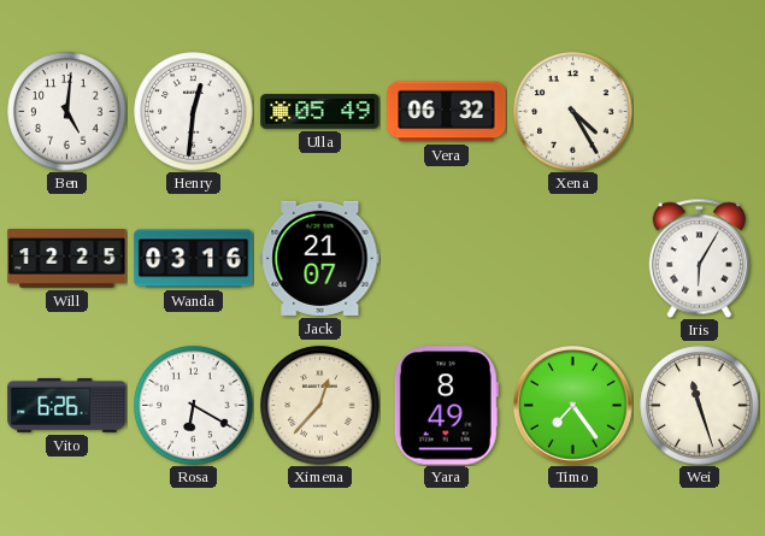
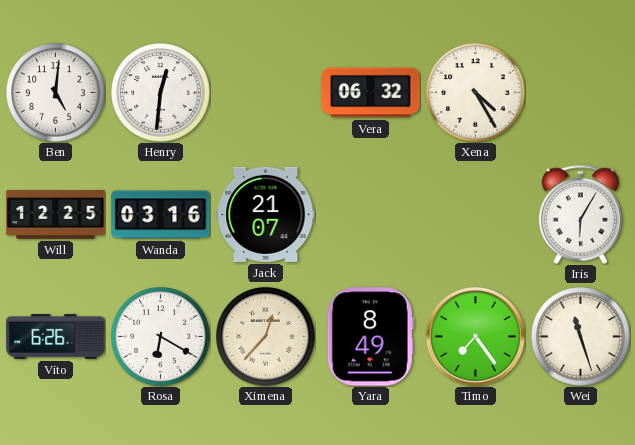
Ulla: 05:49 -> none
